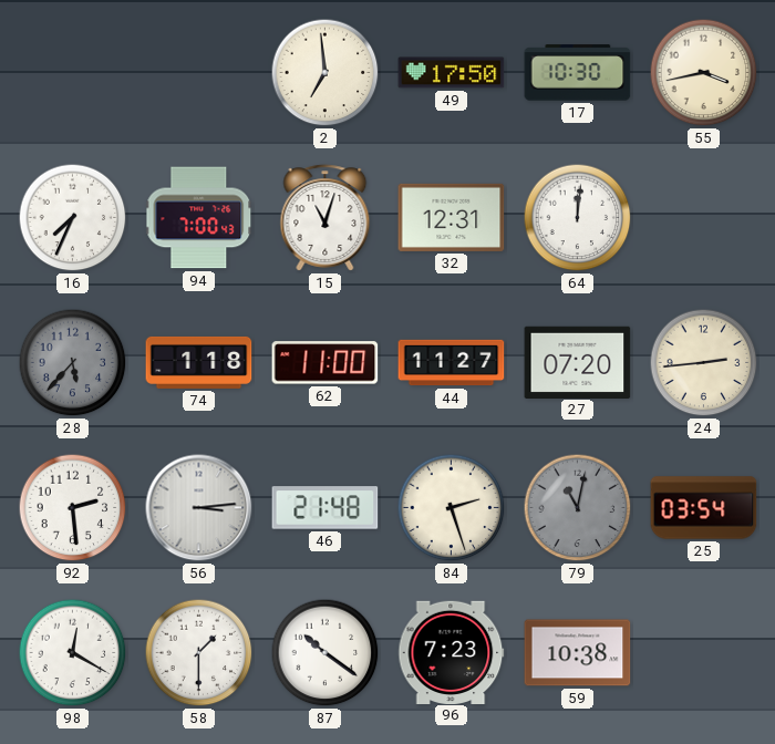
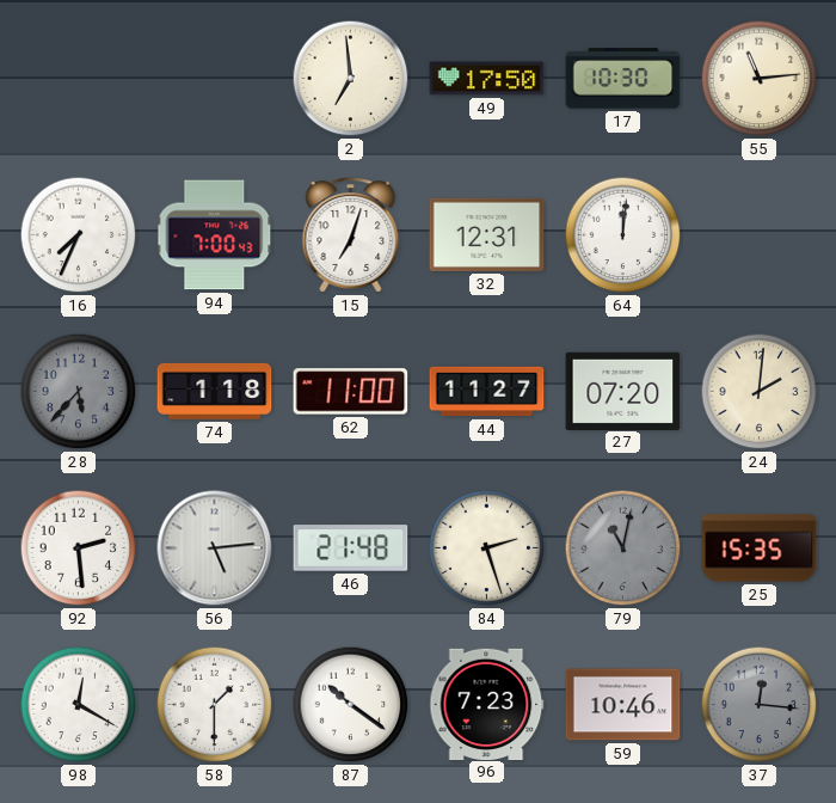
55: 3:43 -> 11:14
15: 11:03 -> 7:03
24: 2:44 -> 2:01
56: 3:14 -> 5:14
25: 03:54 -> 15:35
59: 10:38 -> 10:46
37: none -> 12:16
